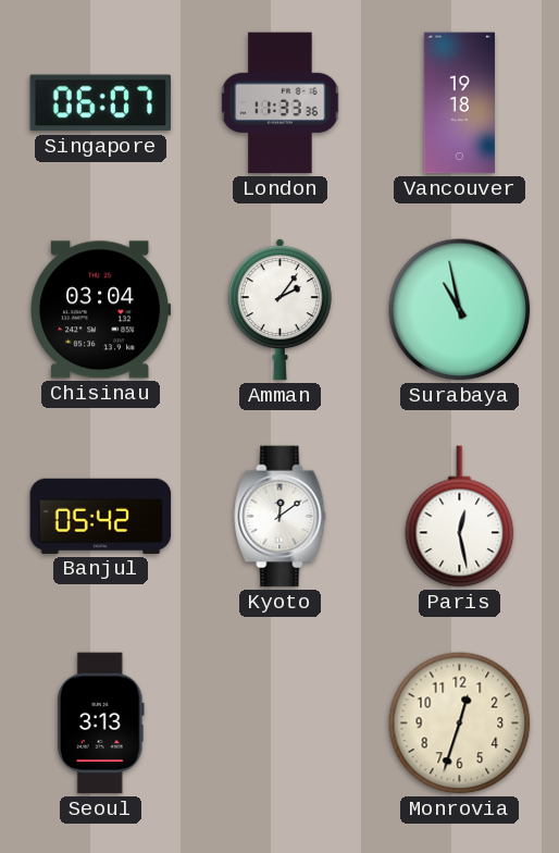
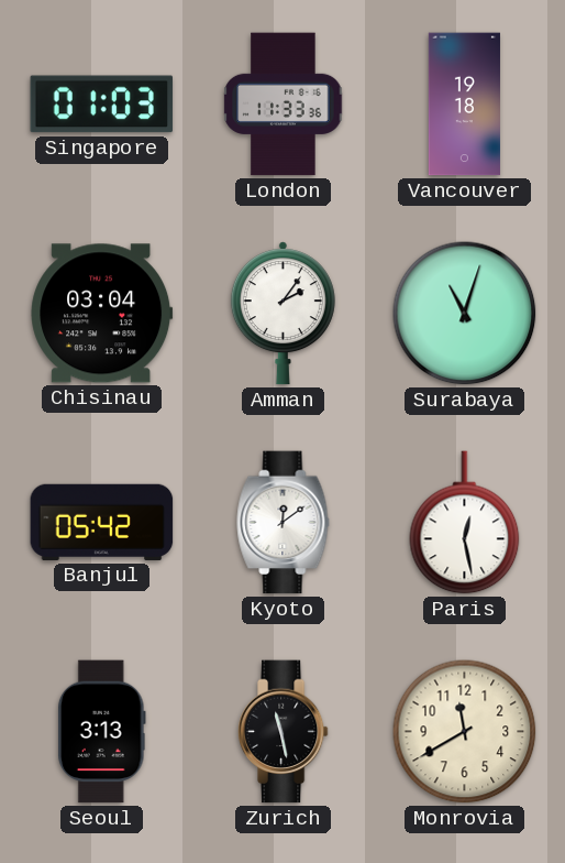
Singapore: 06:07 -> 01:03
Surabaya: 10:58 -> 11:03
Zurich: none -> 11:28
Monrovia: 12:33 -> 11:40
